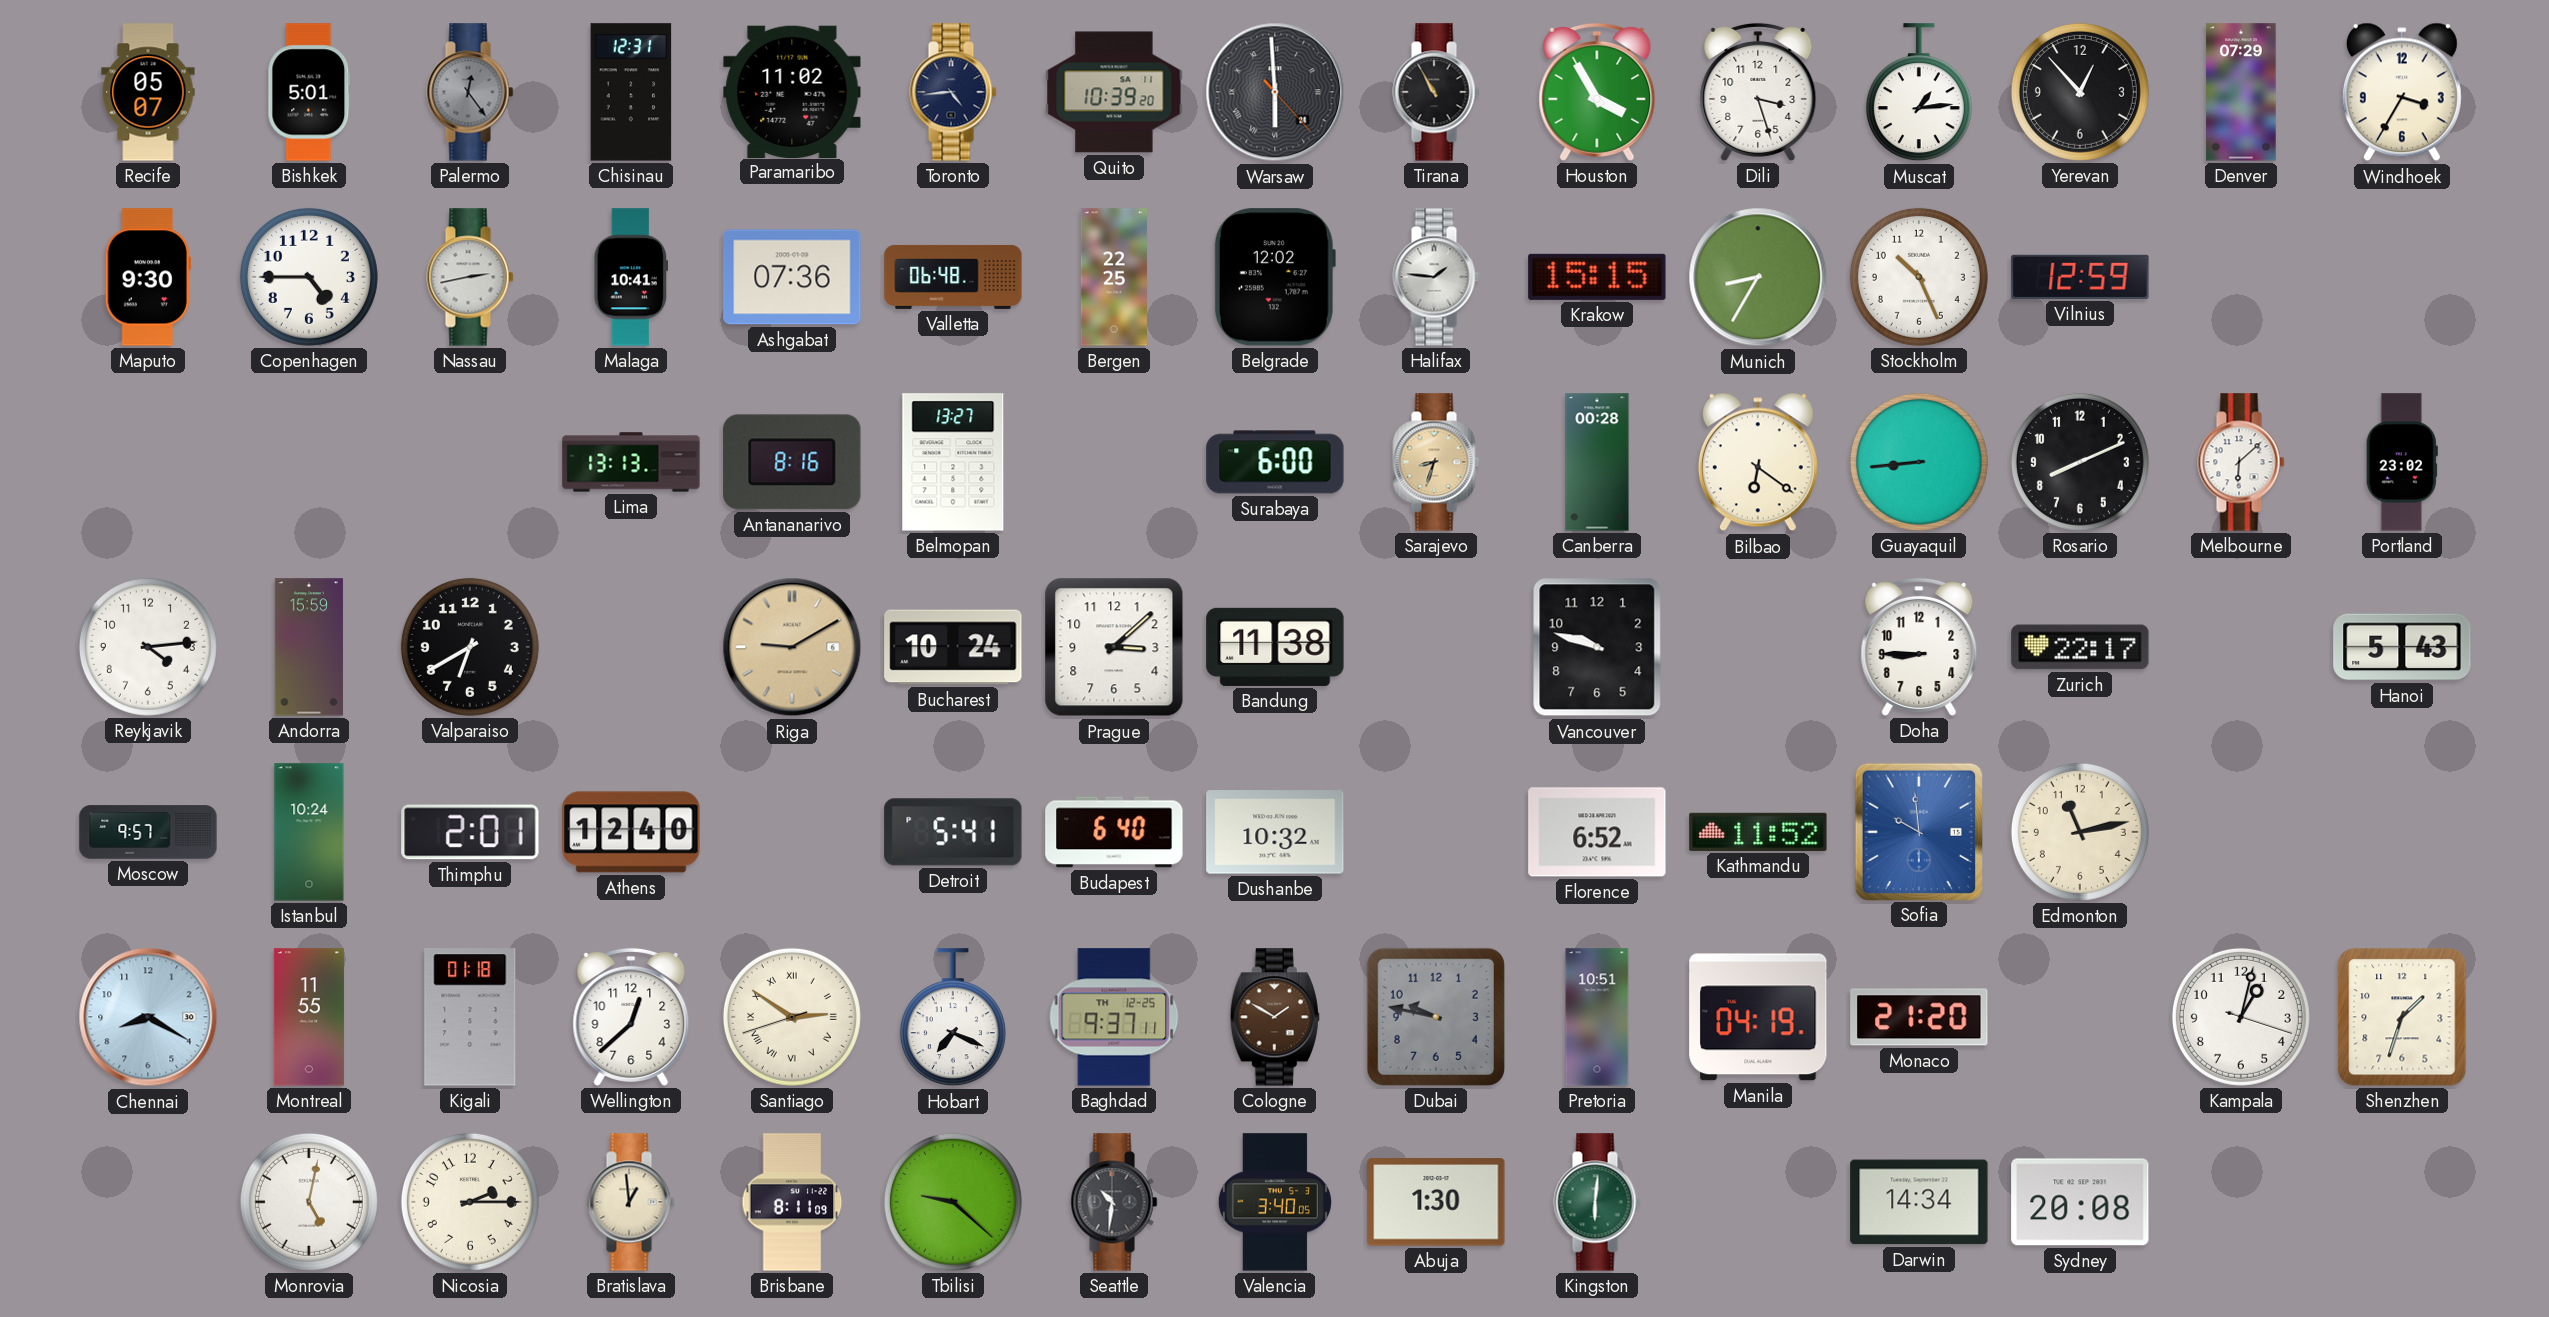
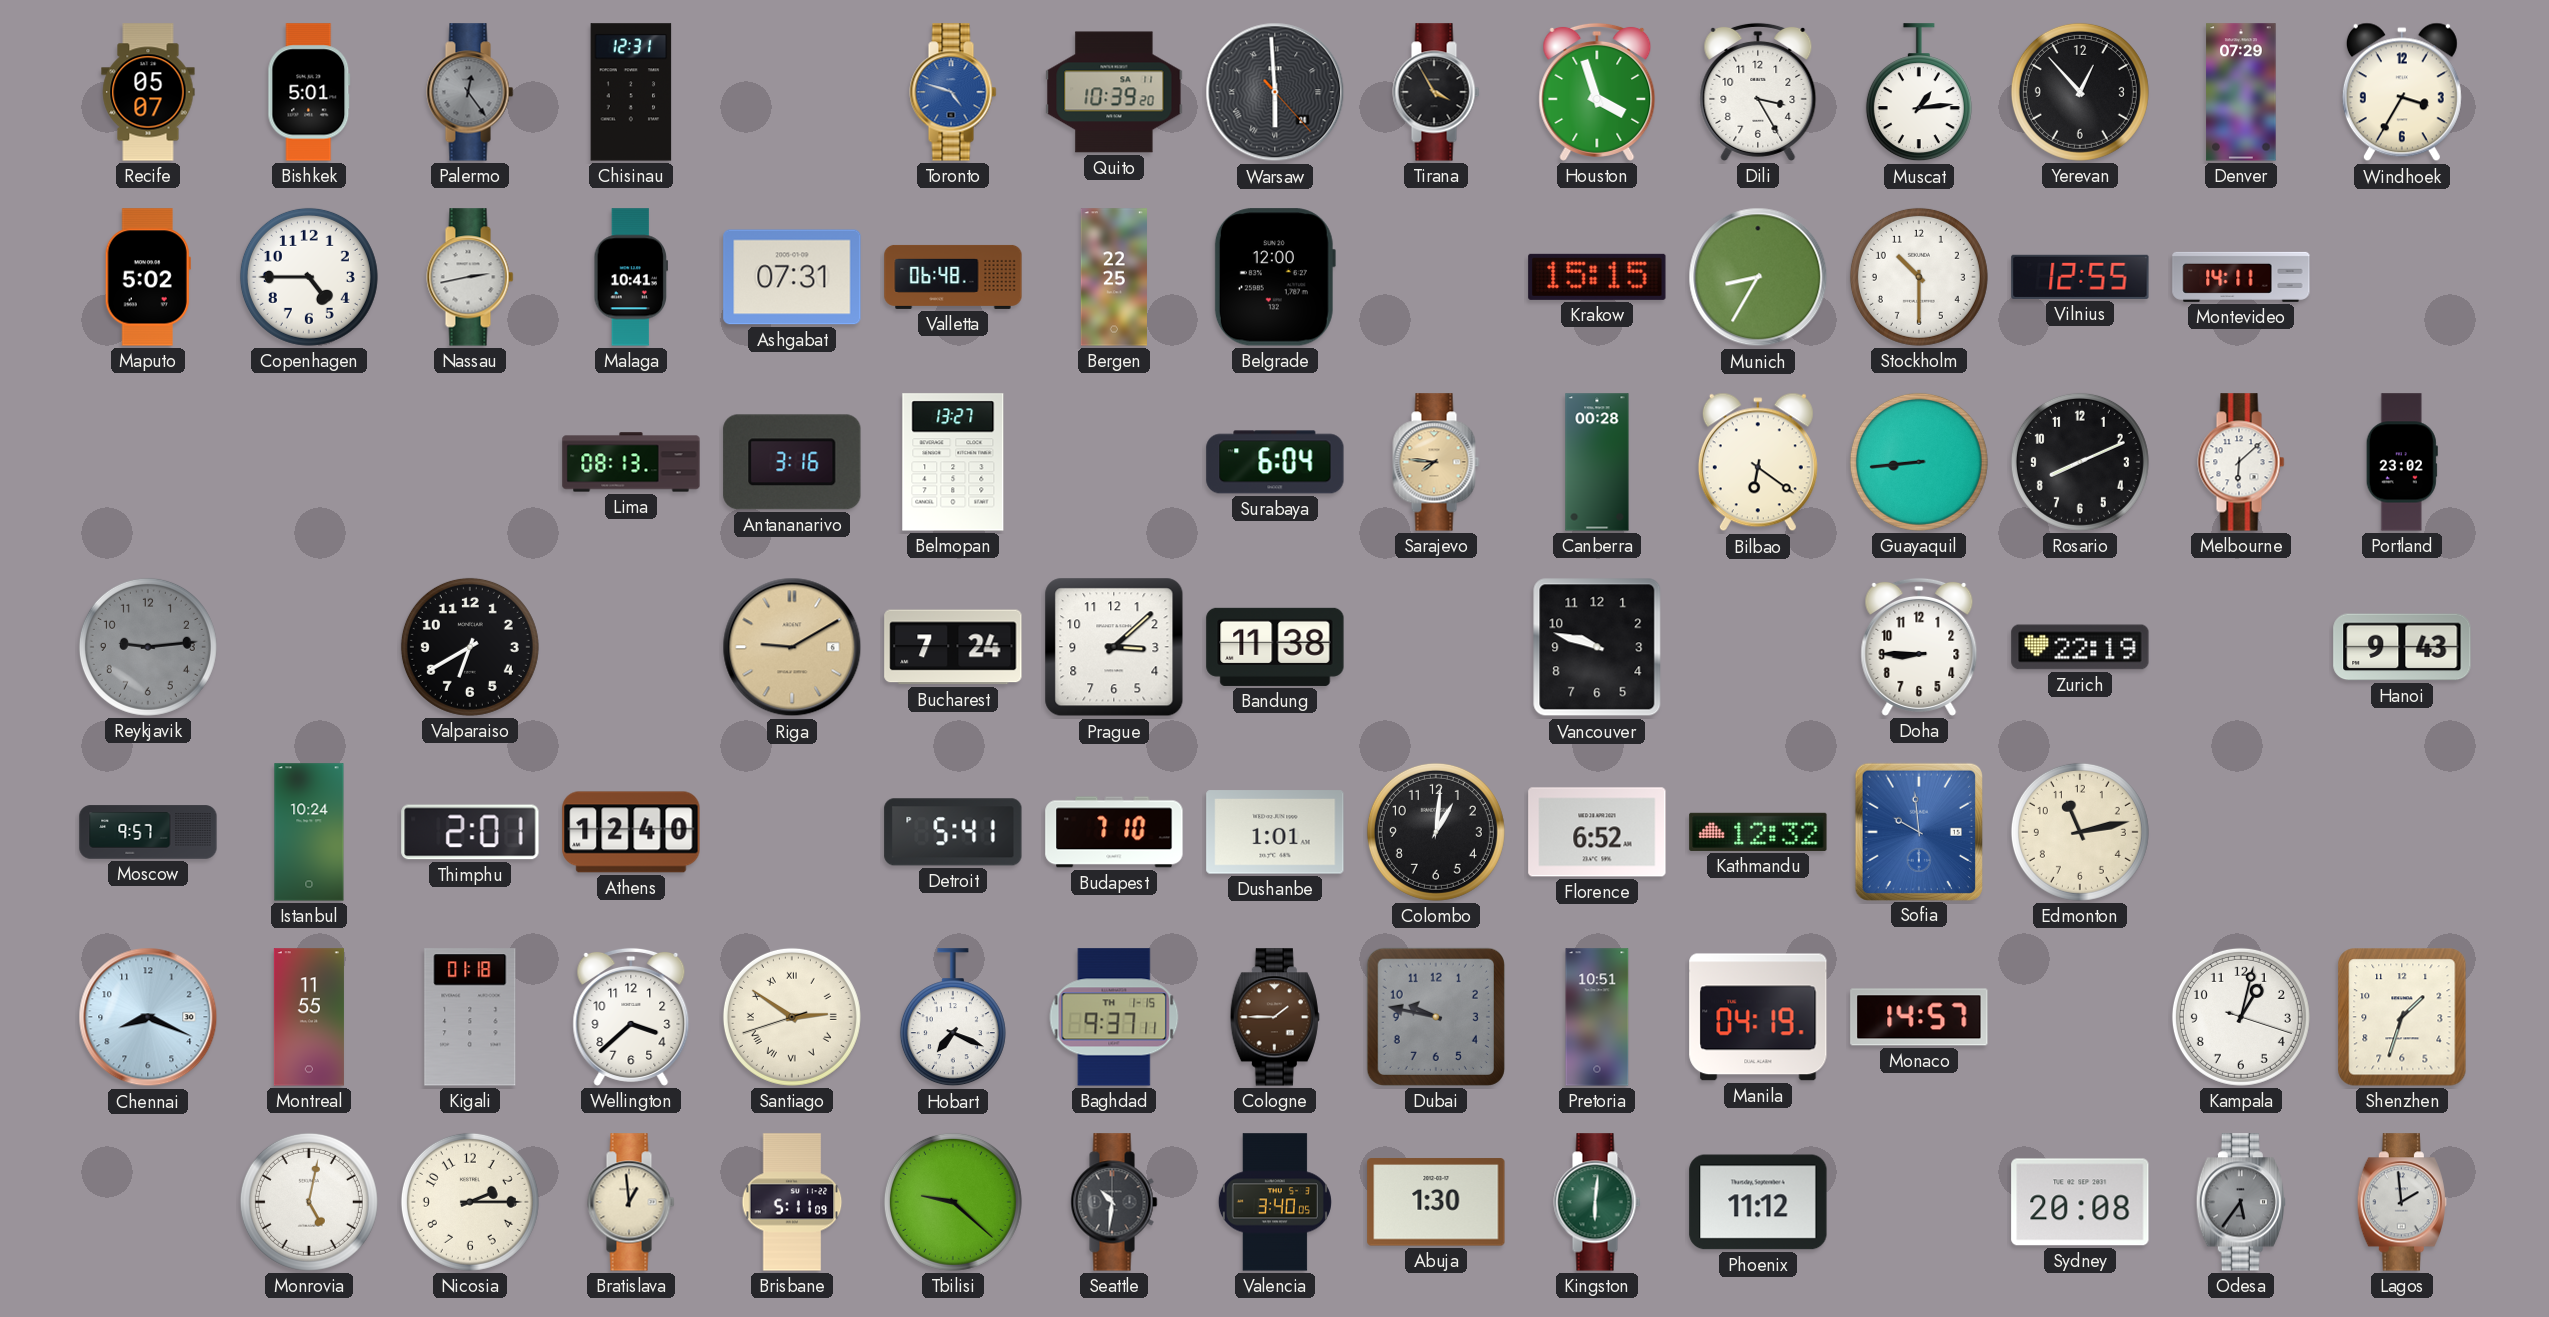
Paramaribo: 11:02 -> none
Toronto: 4:44 -> 4:48
Toronto dial: navy -> blue
Tirana: 10:55 -> 3:55
Houston: 3:55 -> 3:57
Dili: 3:27 -> 3:25
Maputo: 9:30 -> 5:02
Ashgabat: 07:36 -> 07:31
Belgrade: 12:02 -> 12:00
Halifax: 1:46 -> none
Stockholm: 10:26 -> 10:30
Vilnius: 12:59 -> 12:55
Montevideo: none -> 14:11
Lima: 13:13 -> 08:13
Antananarivo: 8:16 -> 3:16
Surabaya: 6:00 -> 6:04
Sarajevo: 8:33 -> 7:46
Reykjavik: 4:14 -> 9:14
Reykjavik dial: white -> grey
Andorra: 15:59 -> none
Bucharest: 10:24 -> 7:24
Zurich: 22:17 -> 22:19
Hanoi: 5:43 -> 9:43
Budapest: 6:40 -> 7:10
Dushanbe: 10:32 -> 1:01
Colombo: none -> 1:01
Kathmandu: 11:52 -> 12:32
Chennai: 8:20 -> 8:19
Wellington: 12:38 -> 3:38
Baghdad date: TH 12-25 -> TH 1-15
Cologne: 1:50 -> 1:45
Monaco: 21:20 -> 14:57
Brisbane: 8:11 -> 5:11
Phoenix: none -> 11:12
Darwin: 14:34 -> none
Odesa: none -> 5:36
Lagos: none -> 1:59
